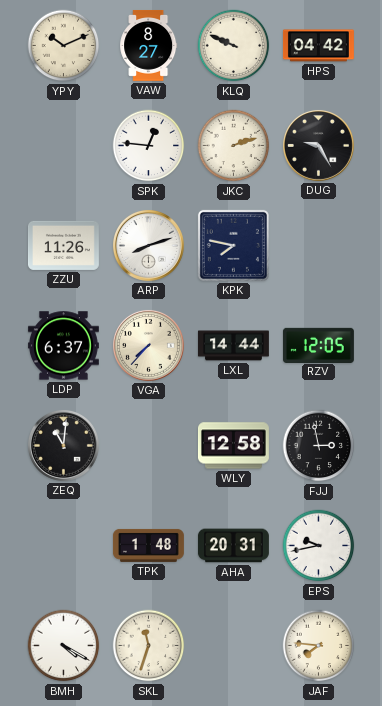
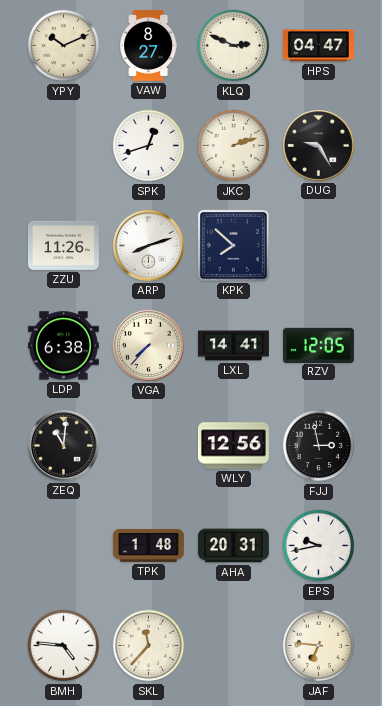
KLQ: 9:49 -> 2:49
HPS: 04:42 -> 04:47
SPK: 12:46 -> 12:42
KPK: 7:47 -> 7:52
LDP: 6:37 -> 6:38
LXL: 14:44 -> 14:41
WLY: 12:58 -> 12:56
BMH: 4:20 -> 4:46
SKL: 11:33 -> 11:37
JAF: 7:46 -> 6:46
